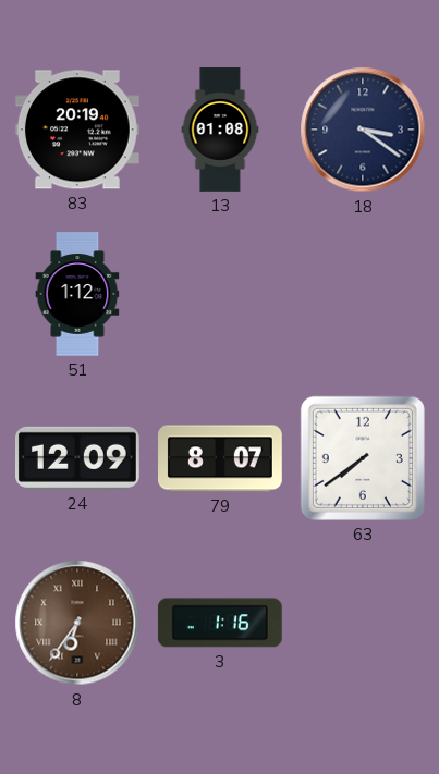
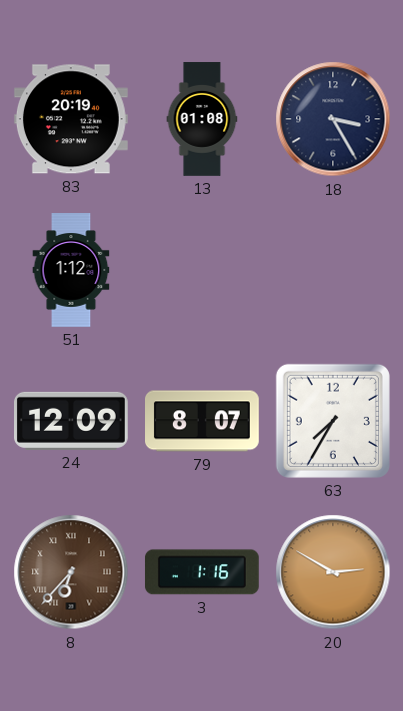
18: 3:21 -> 3:25
63: 7:39 -> 7:35
8: 6:36 -> 6:37
20: none -> 2:50
